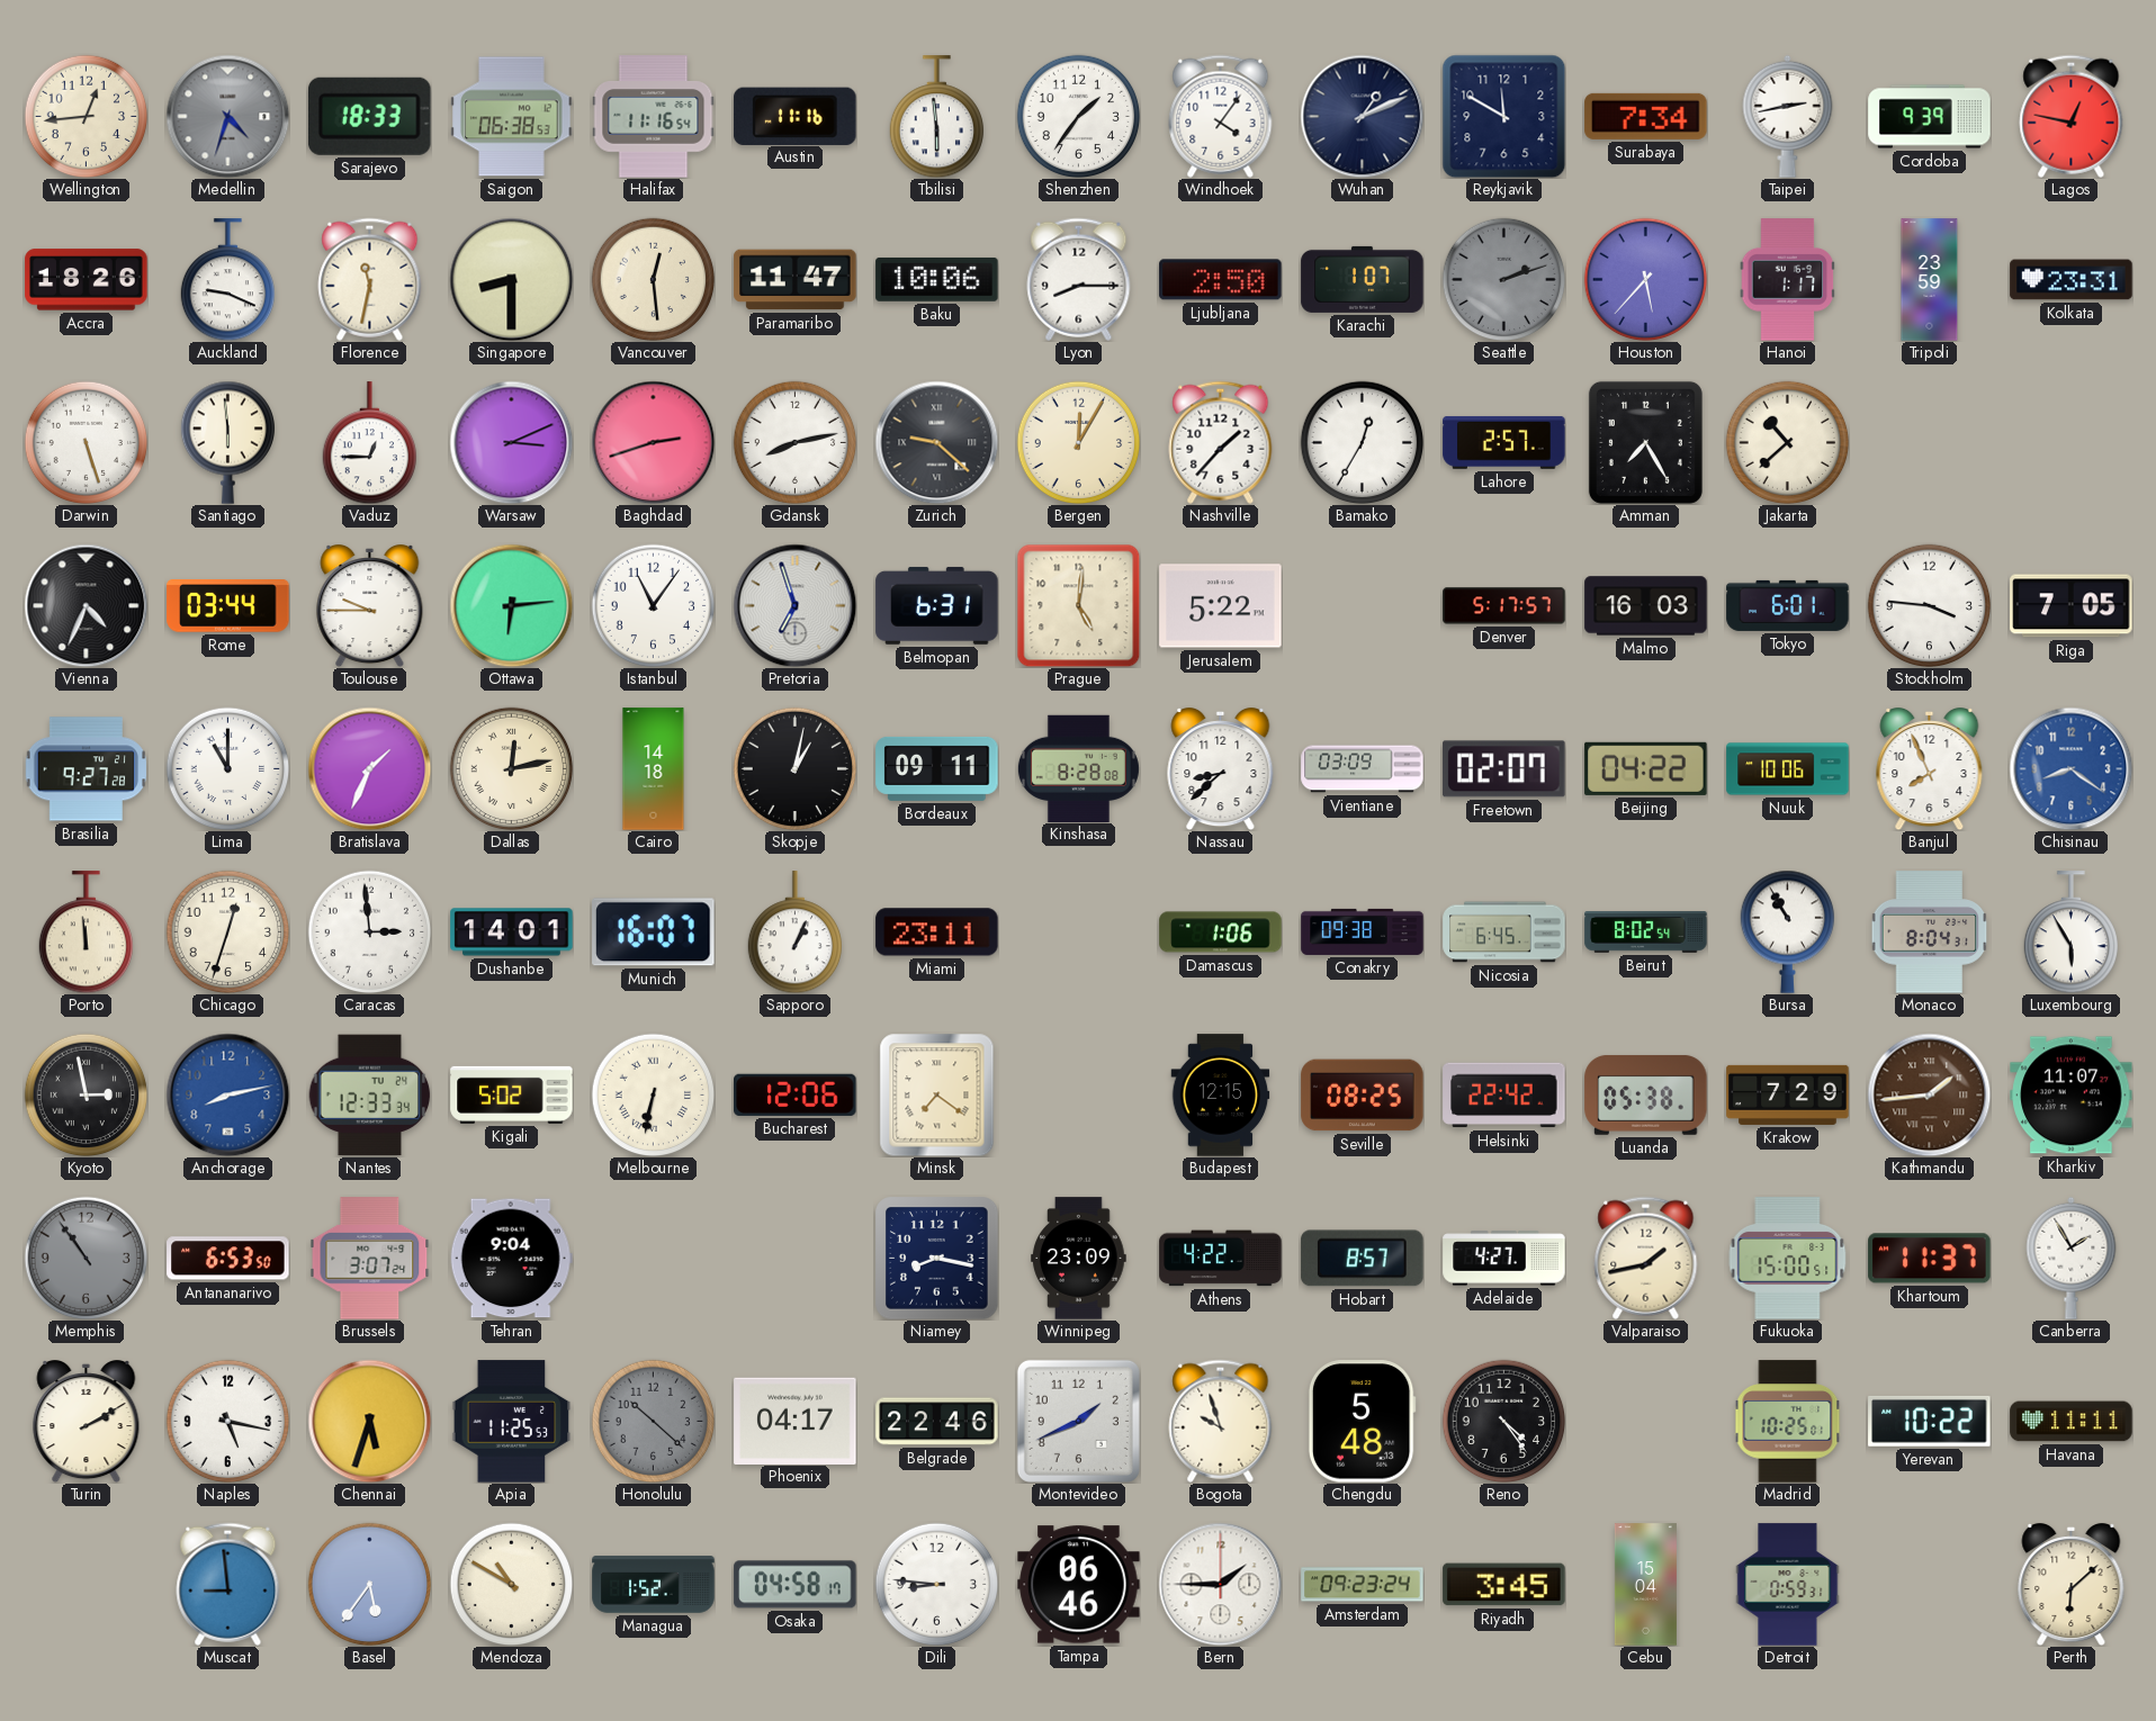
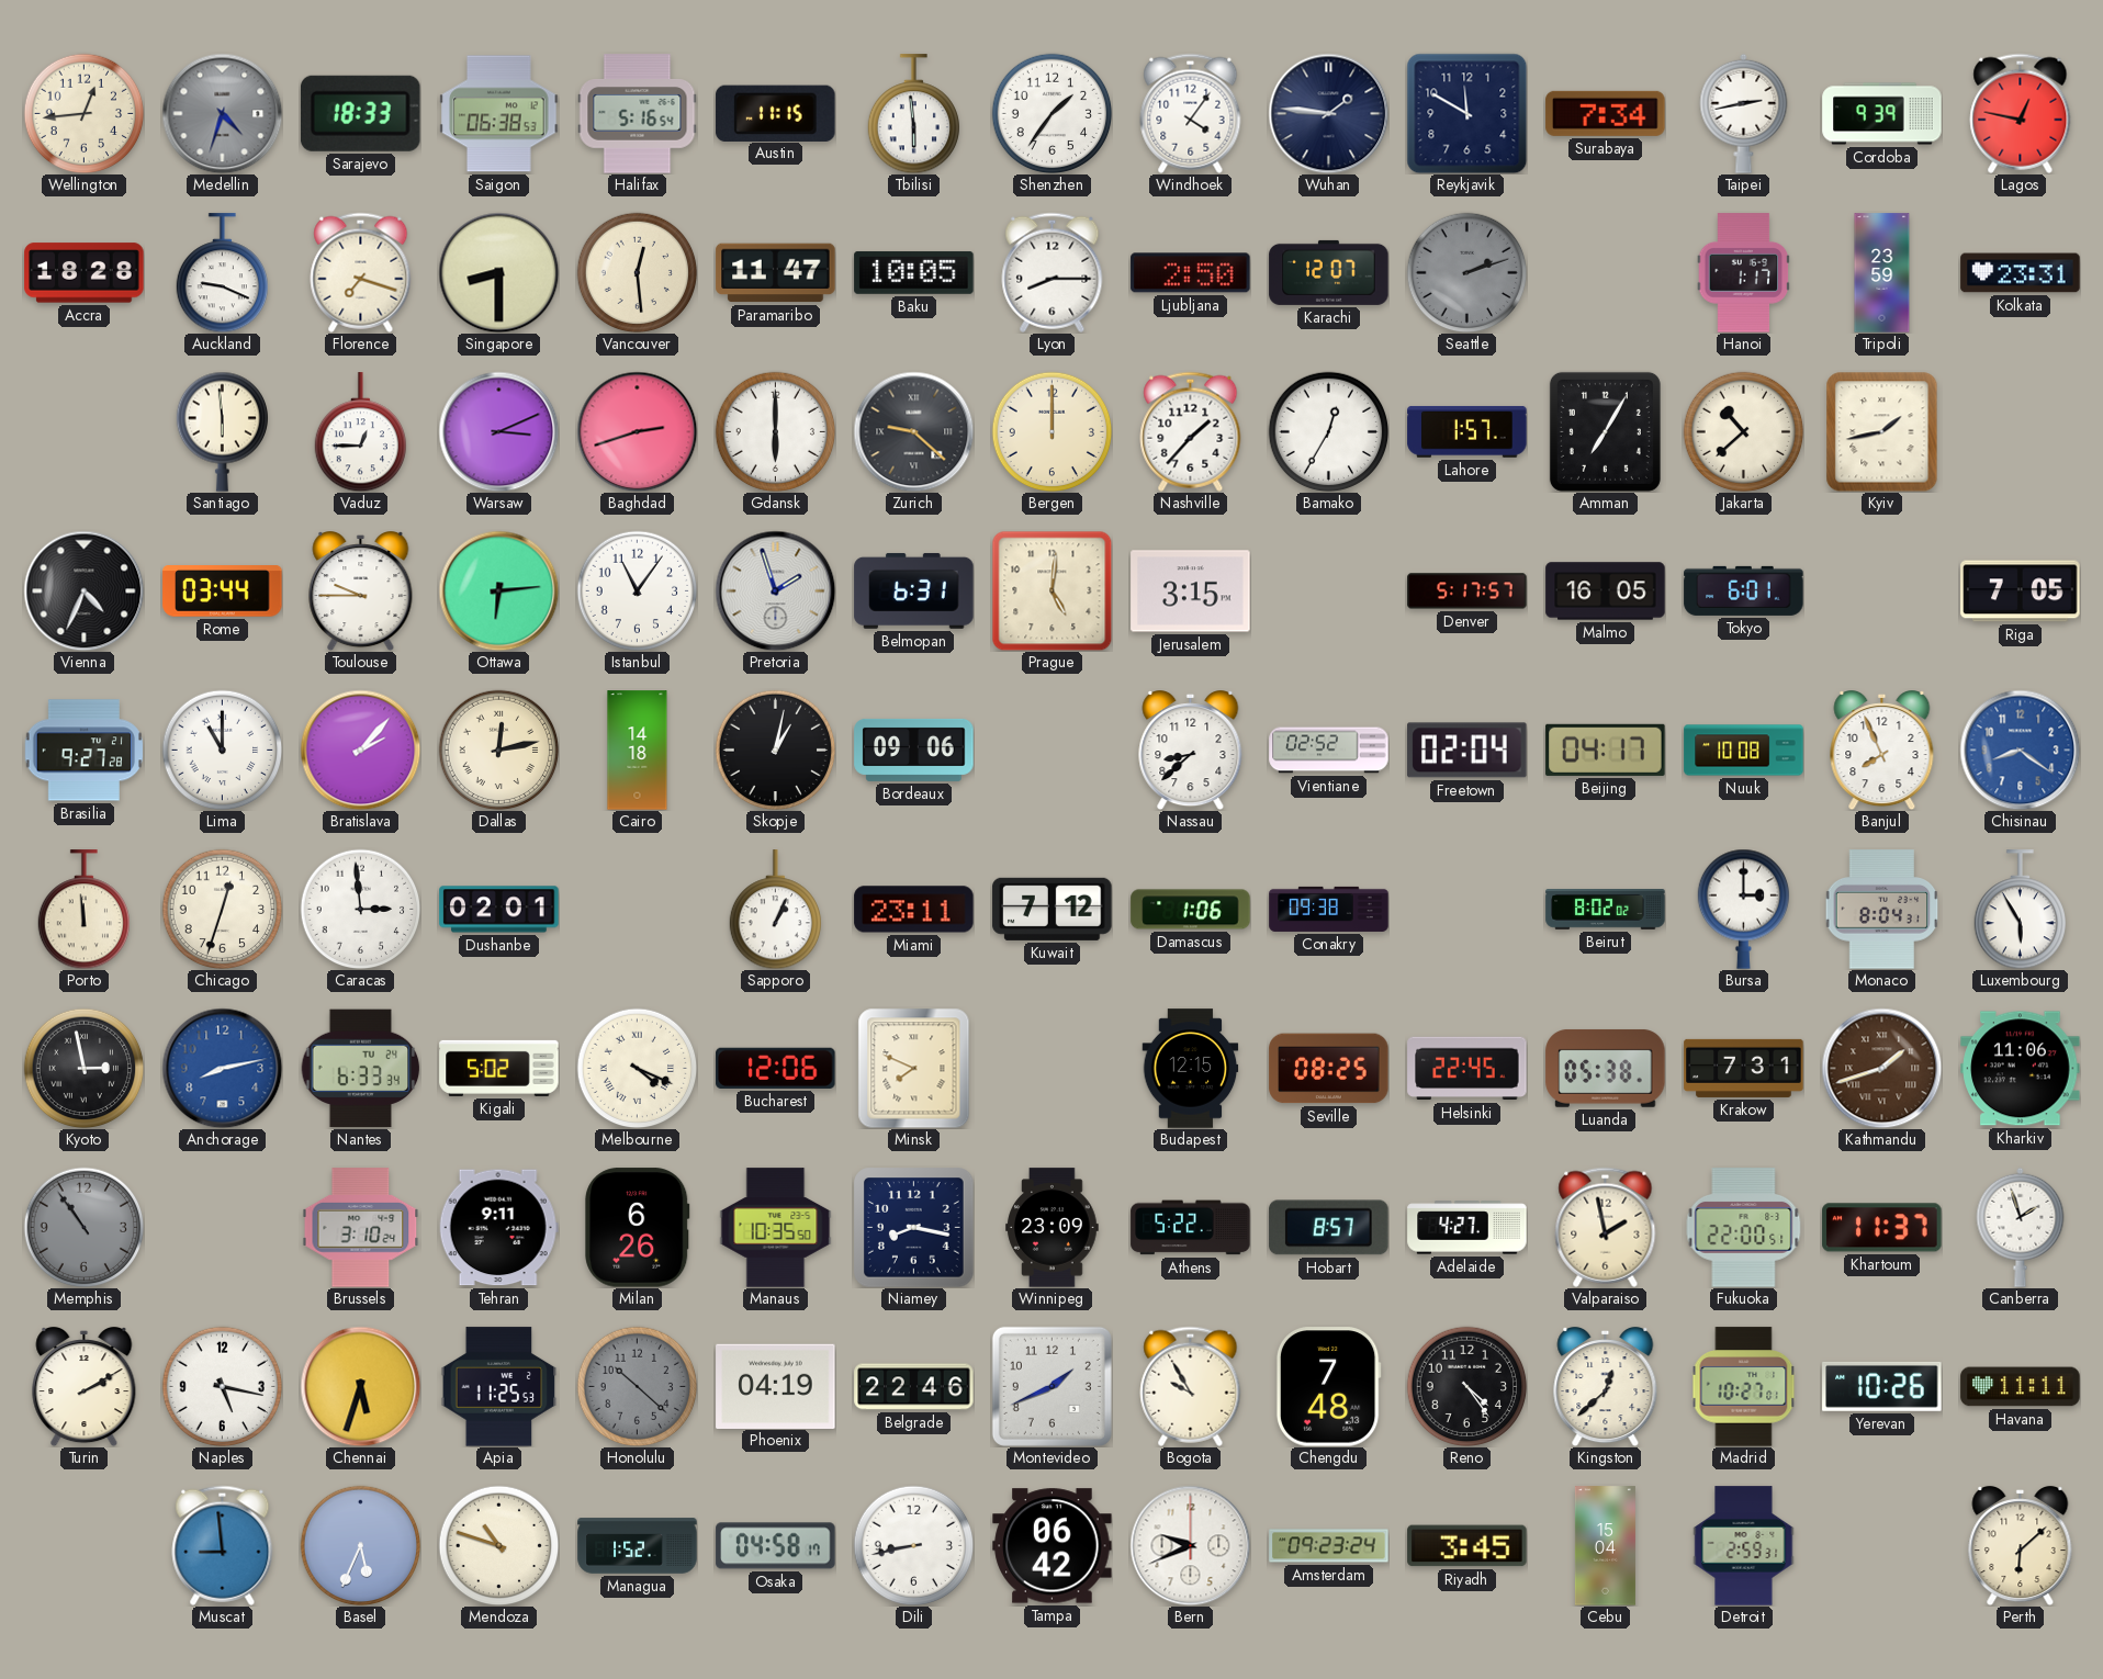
Halifax: 11:16 -> 5:16
Austin: 11:16 -> 11:15
Wuhan: 1:11 -> 1:46
Accra: 18:26 -> 18:28
Florence: 11:32 -> 7:18
Baku: 10:06 -> 10:05
Karachi: 1:07 -> 12:07
Houston: 5:37 -> none
Darwin: 5:27 -> none
Gdansk: 8:13 -> 6:00
Bergen: 12:05 -> 12:00
Lahore: 2:57 -> 1:57
Amman: 7:25 -> 7:05
Kyiv: none -> 1:43
Pretoria: 6:57 -> 1:57
Jerusalem: 5:22 -> 3:15
Malmo: 16:03 -> 16:05
Stockholm: 3:46 -> none
Bratislava: 1:34 -> 2:07
Bordeaux: 09:11 -> 09:06
Kinshasa: 8:28 -> none
Vientiane: 03:09 -> 02:52
Freetown: 02:07 -> 02:04
Beijing: 04:22 -> 04:17
Nuuk: 10:06 -> 10:08
Dushanbe: 14:01 -> 02:01
Munich: 16:07 -> none
Kuwait: none -> 7:12
Nicosia: 6:45 -> none
Beirut: 8:02:54 -> 8:02:02
Bursa: 10:55 -> 3:00
Nantes: 12:33 -> 6:33
Melbourne: 6:32 -> 4:19
Minsk: 7:21 -> 7:49
Helsinki: 22:42 -> 22:45
Krakow: 7:29 -> 7:31
Kathmandu: 1:44 -> 1:42
Kharkiv: 11:07 -> 11:06
Antananarivo: 6:53 -> none
Brussels: 3:07 -> 3:10
Tehran: 9:04 -> 9:11
Milan: none -> 6:26
Manaus: none -> 10:35
Athens: 4:22 -> 5:22
Valparaiso: 1:43 -> 1:58
Fukuoka: 15:00 -> 22:00
Canberra: 1:55 -> 1:57
Phoenix: 04:17 -> 04:19
Bogota: 9:57 -> 9:55
Chengdu: 5:48 -> 7:48
Kingston: none -> 12:38
Madrid: 10:25 -> 10:27
Yerevan: 10:22 -> 10:26
Basel: 5:36 -> 5:34
Mendoza: 10:50 -> 10:48
Dili: 8:46 -> 8:43
Tampa: 06:46 -> 06:42
Bern: 1:45 -> 9:41
Detroit: 0:59 -> 2:59
